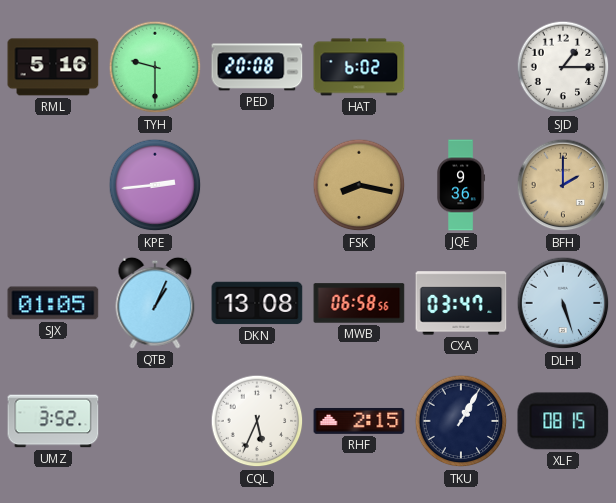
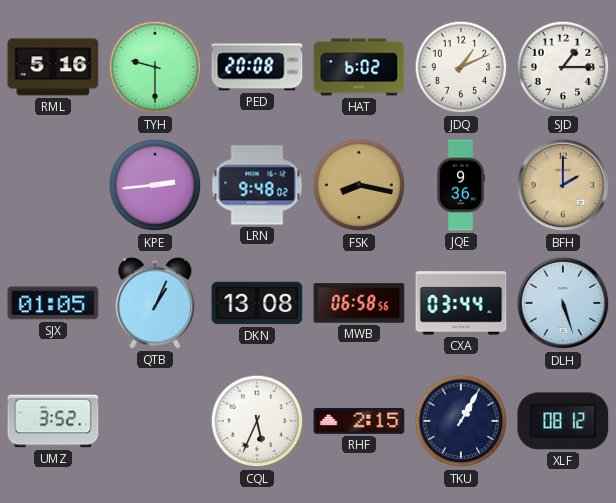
JDQ: none -> 1:11
LRN: none -> 9:48
CXA: 03:47 -> 03:44
XLF: 08:15 -> 08:12
